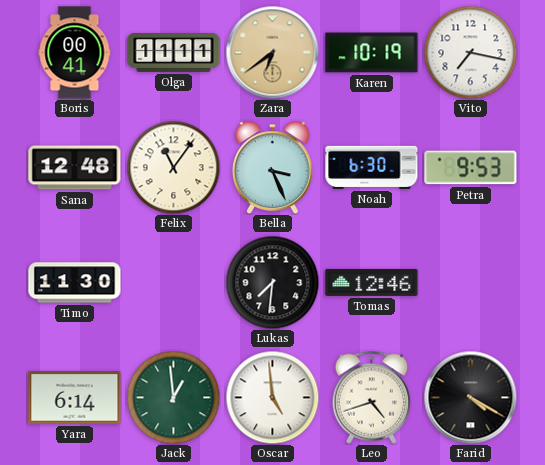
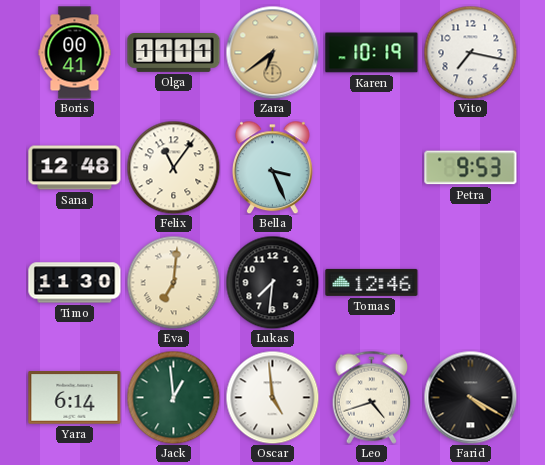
Noah: 6:30 -> none
Eva: none -> 7:01
